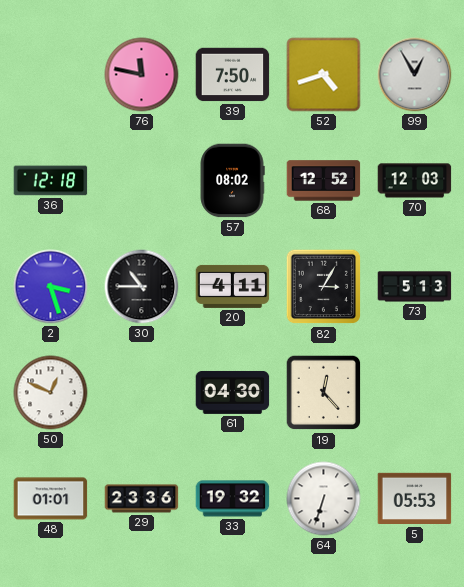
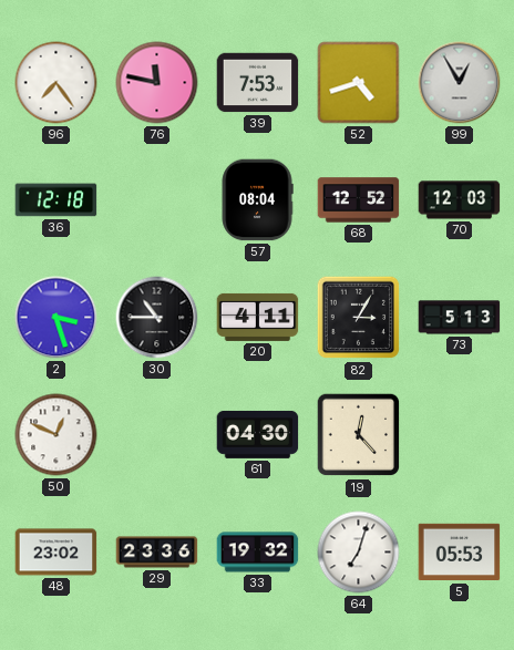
96: none -> 7:24
39: 7:50 -> 7:53
57: 08:02 -> 08:04
48: 01:01 -> 23:02
64: 6:33 -> 7:03
